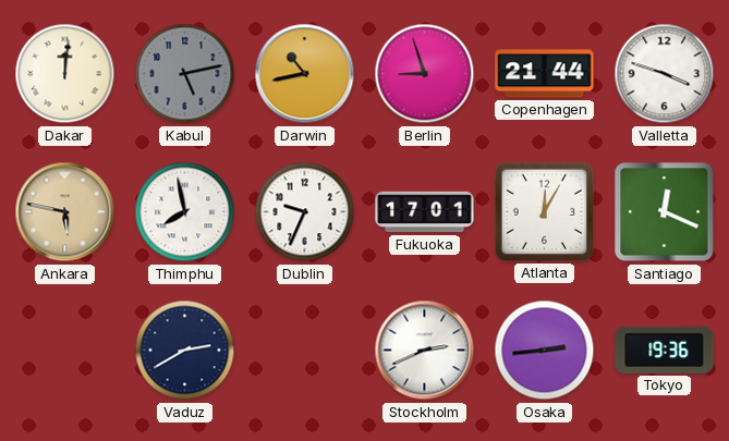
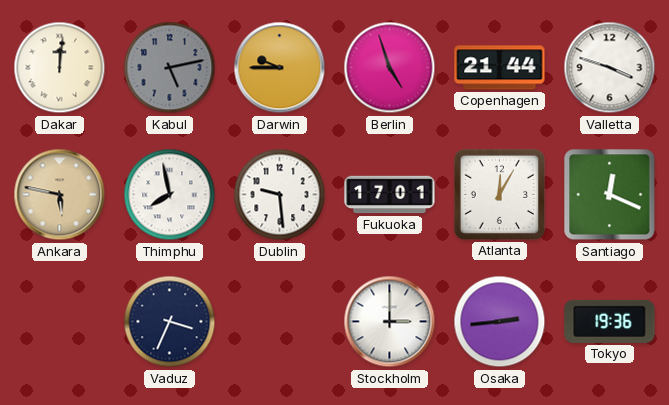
Darwin: 10:43 -> 9:45
Berlin: 8:57 -> 4:57
Dublin: 9:34 -> 9:29
Vaduz: 2:40 -> 3:34
Stockholm: 2:41 -> 3:00
